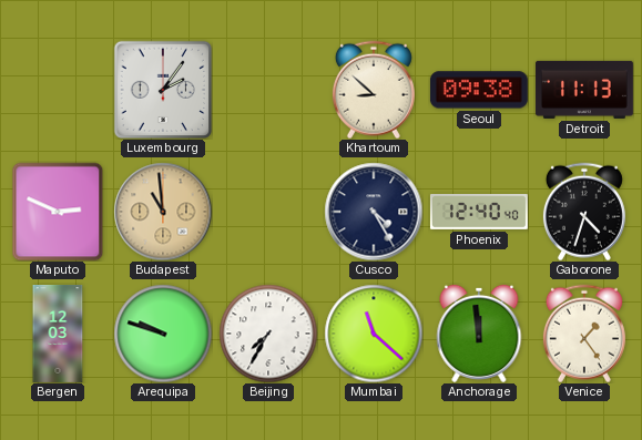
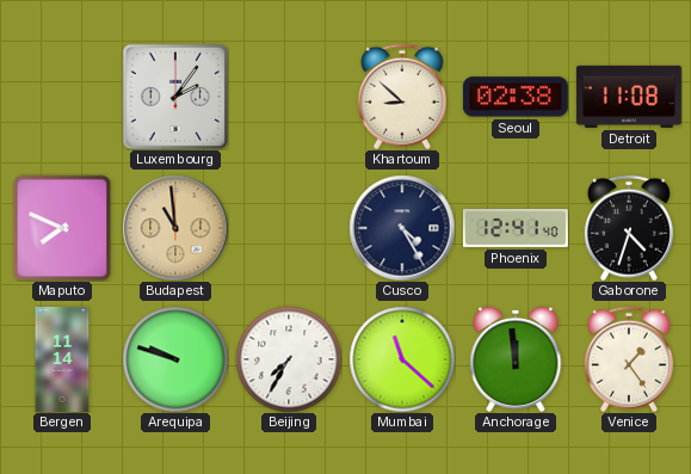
Seoul: 09:38 -> 02:38
Detroit: 11:13 -> 11:08
Maputo: 2:49 -> 7:49
Phoenix: 12:40 -> 12:41
Bergen: 12:03 -> 11:14
